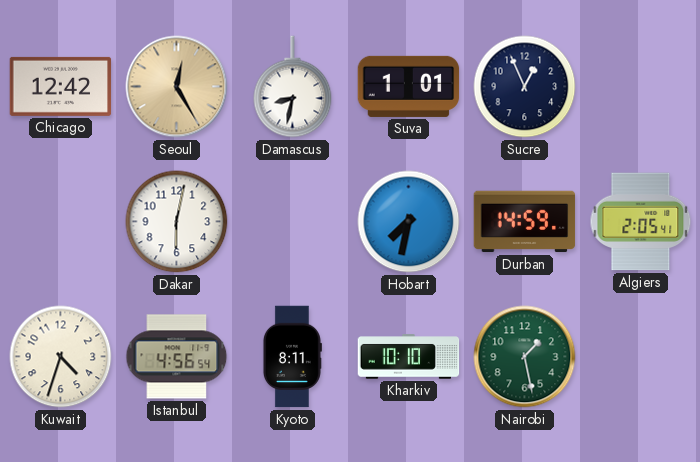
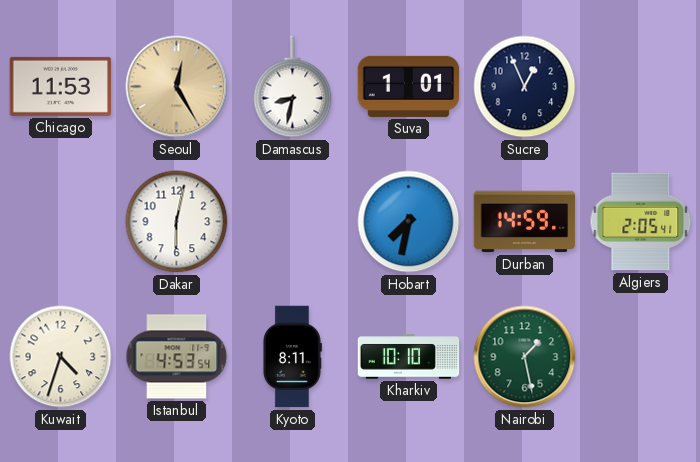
Chicago: 12:42 -> 11:53
Istanbul: 4:56 -> 4:53
